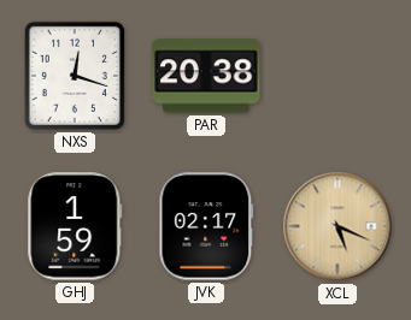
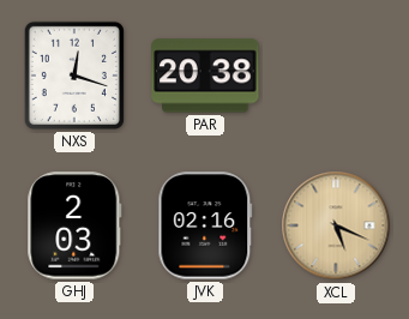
GHJ: 1:59 -> 2:03
JVK: 02:17 -> 02:16
